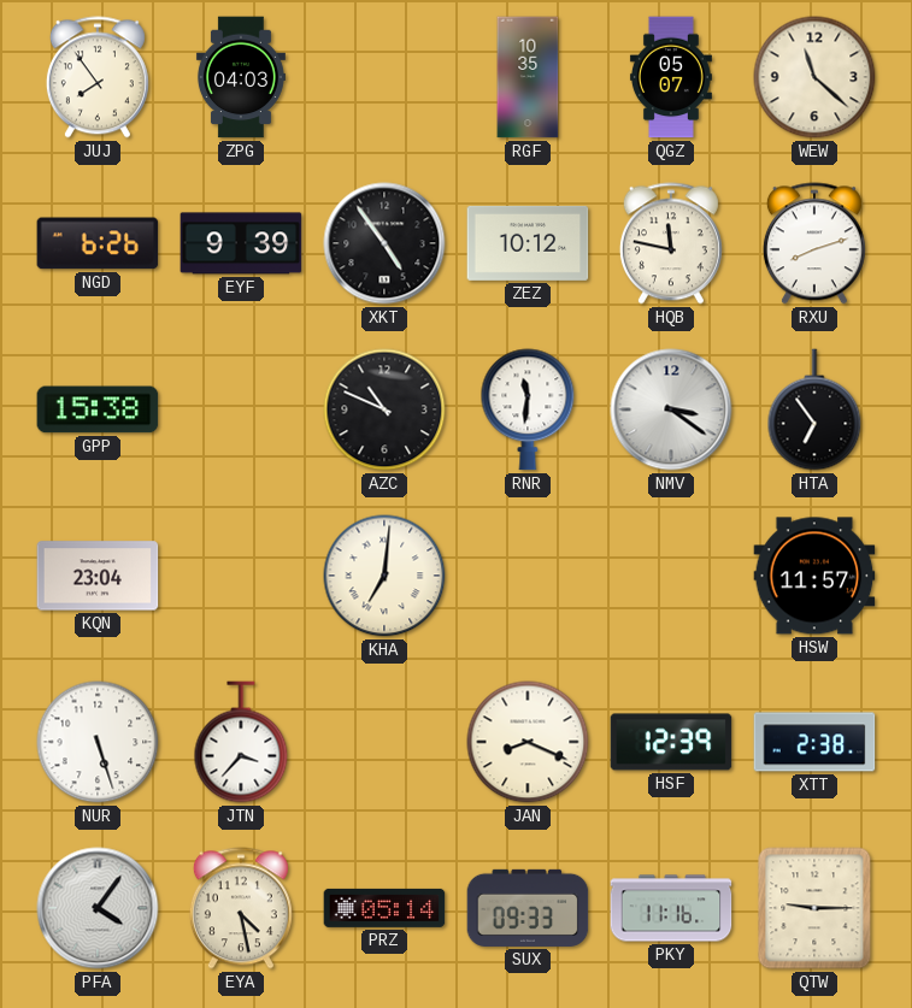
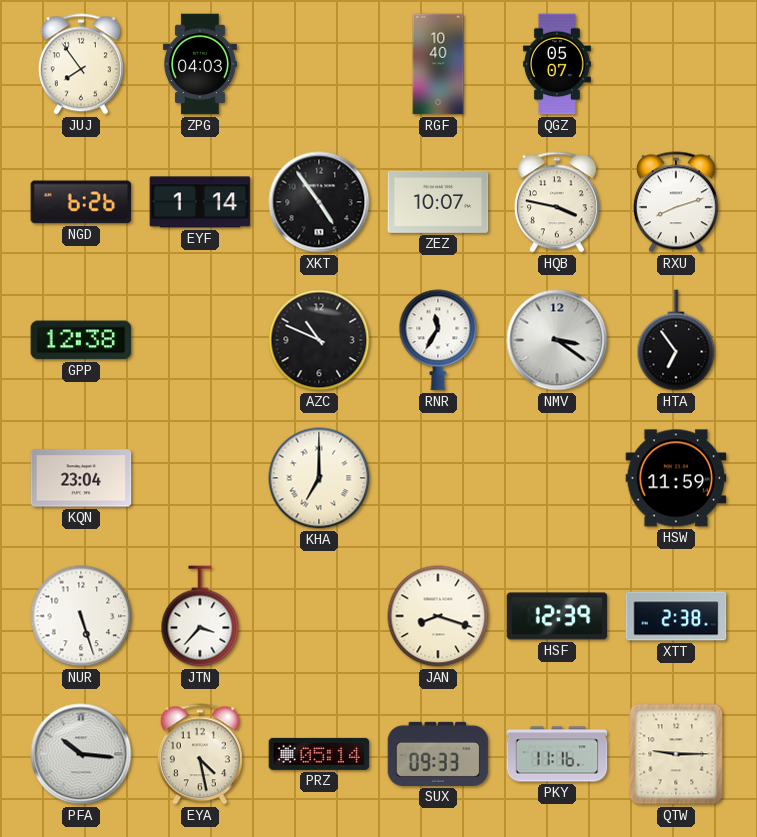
RGF: 10:35 -> 10:40
WEW: 11:22 -> none
EYF: 9:39 -> 1:14
ZEZ: 10:12 -> 10:07
HQB: 11:47 -> 3:47
GPP: 15:38 -> 12:38
RNR: 11:31 -> 11:35
KHA: 7:01 -> 7:00
HSW: 11:57 -> 11:59
JAN: 8:19 -> 8:18
PFA: 4:06 -> 10:16
